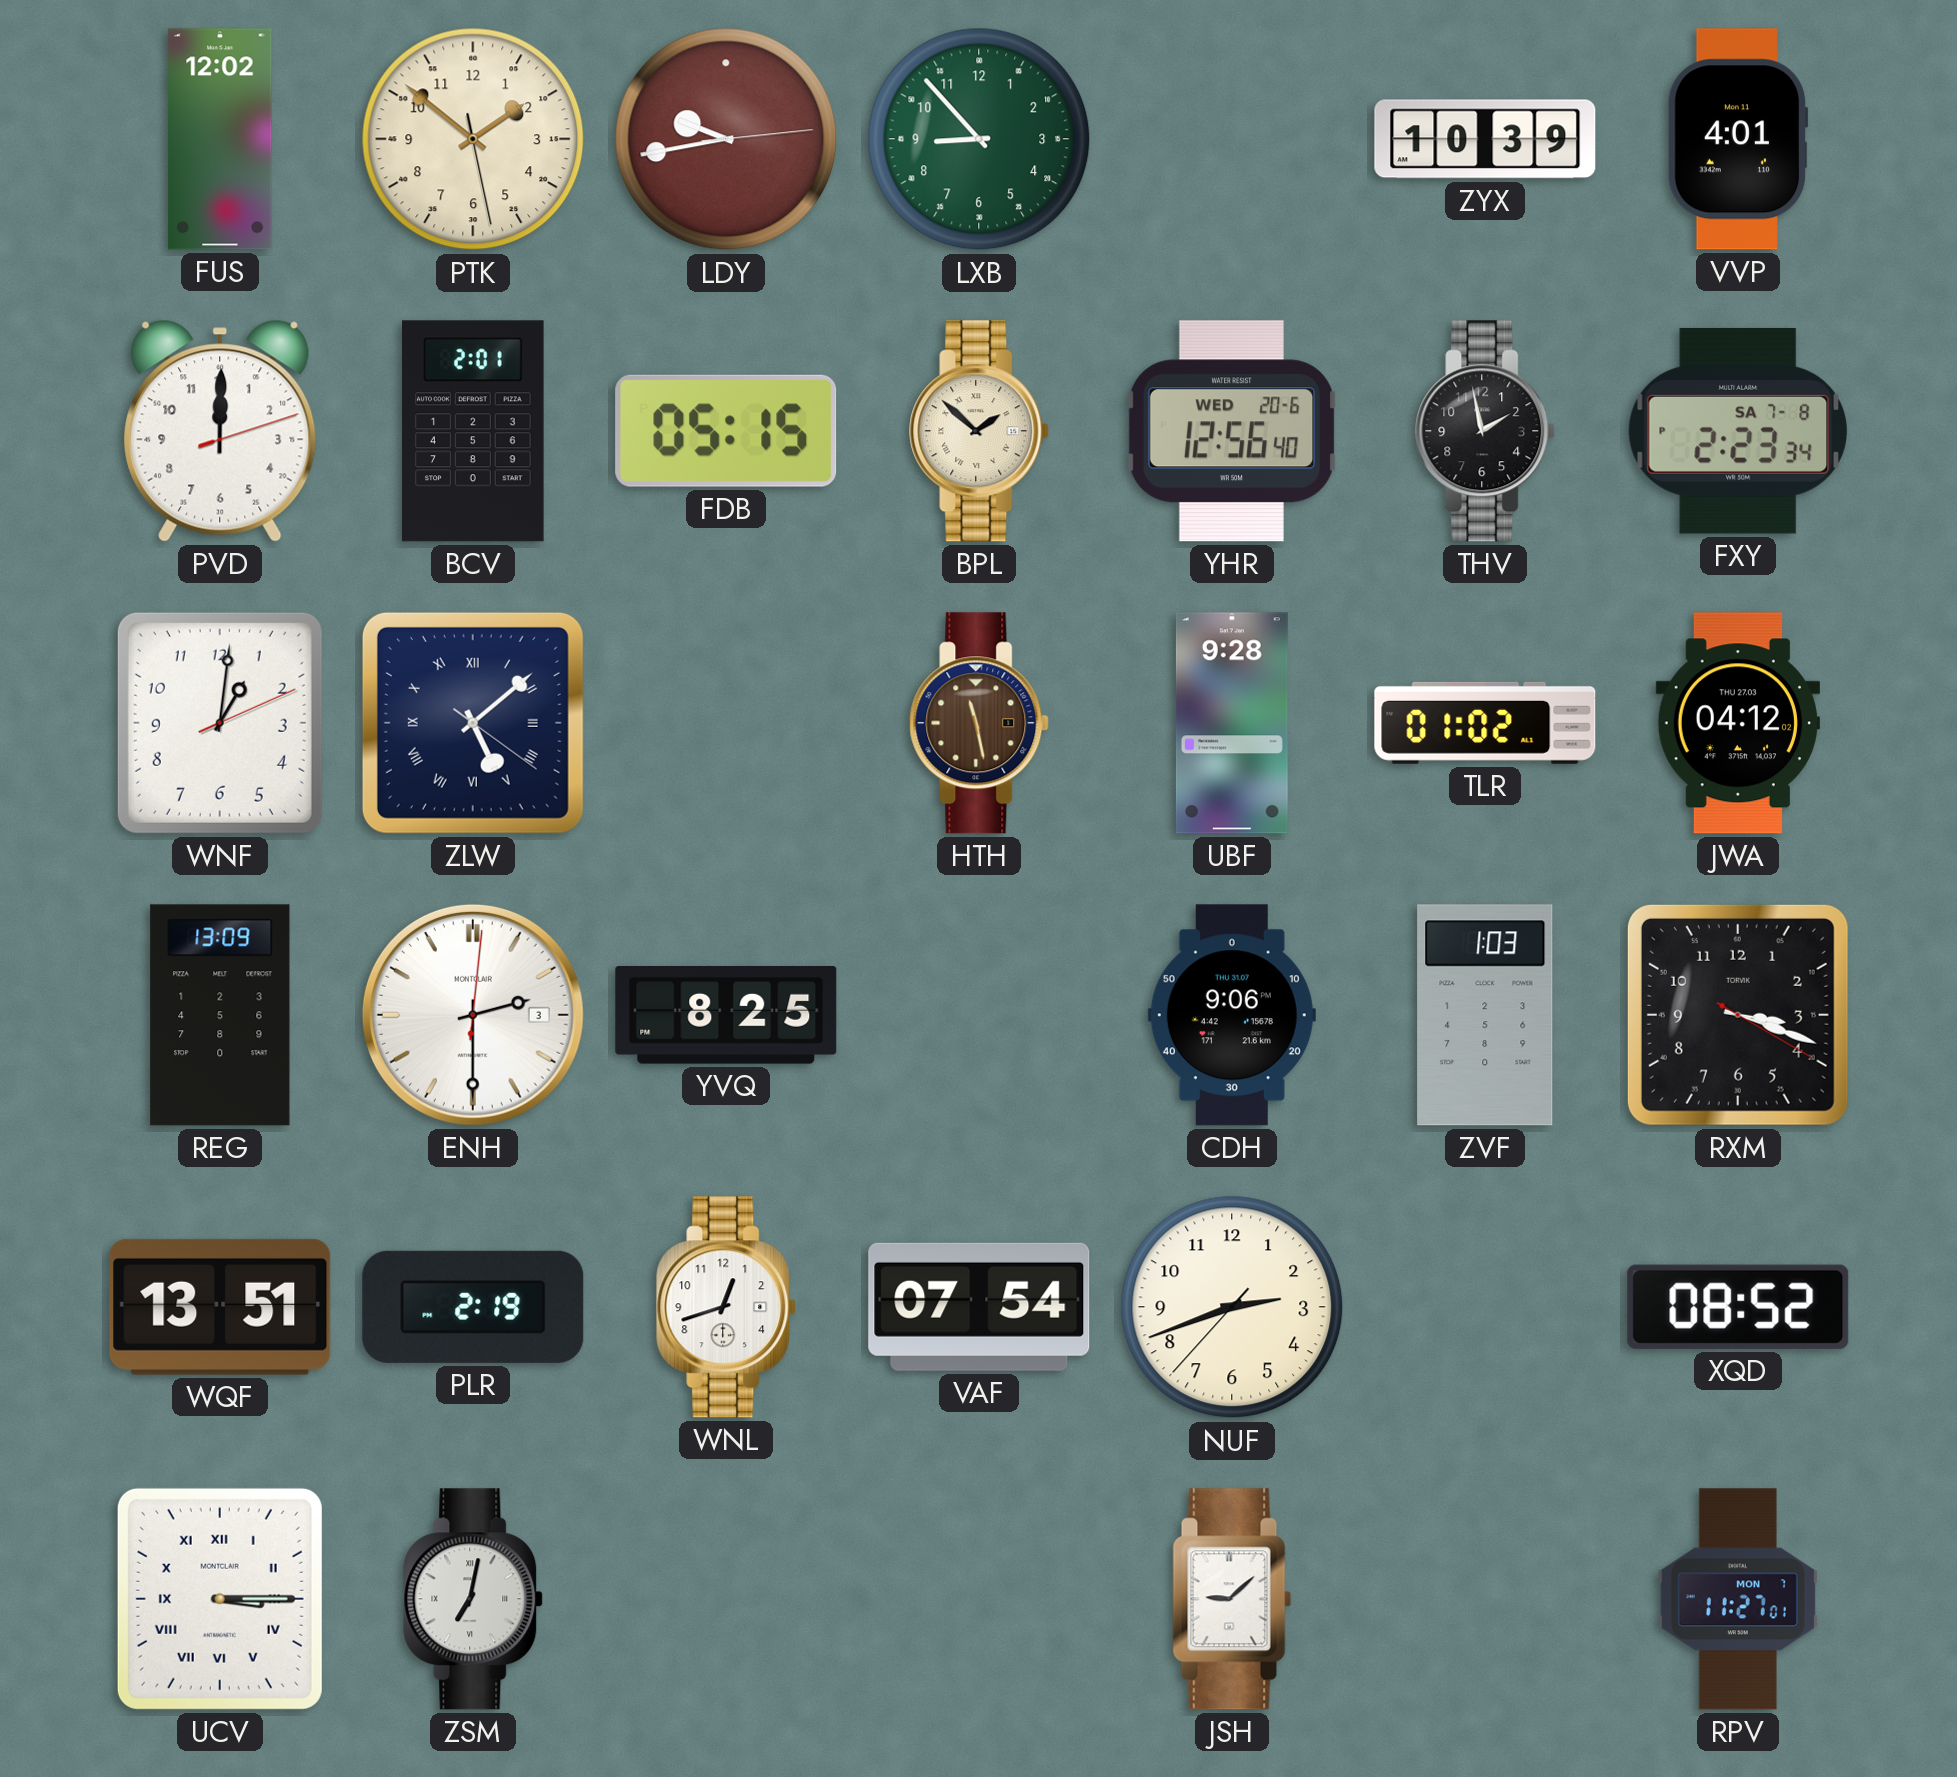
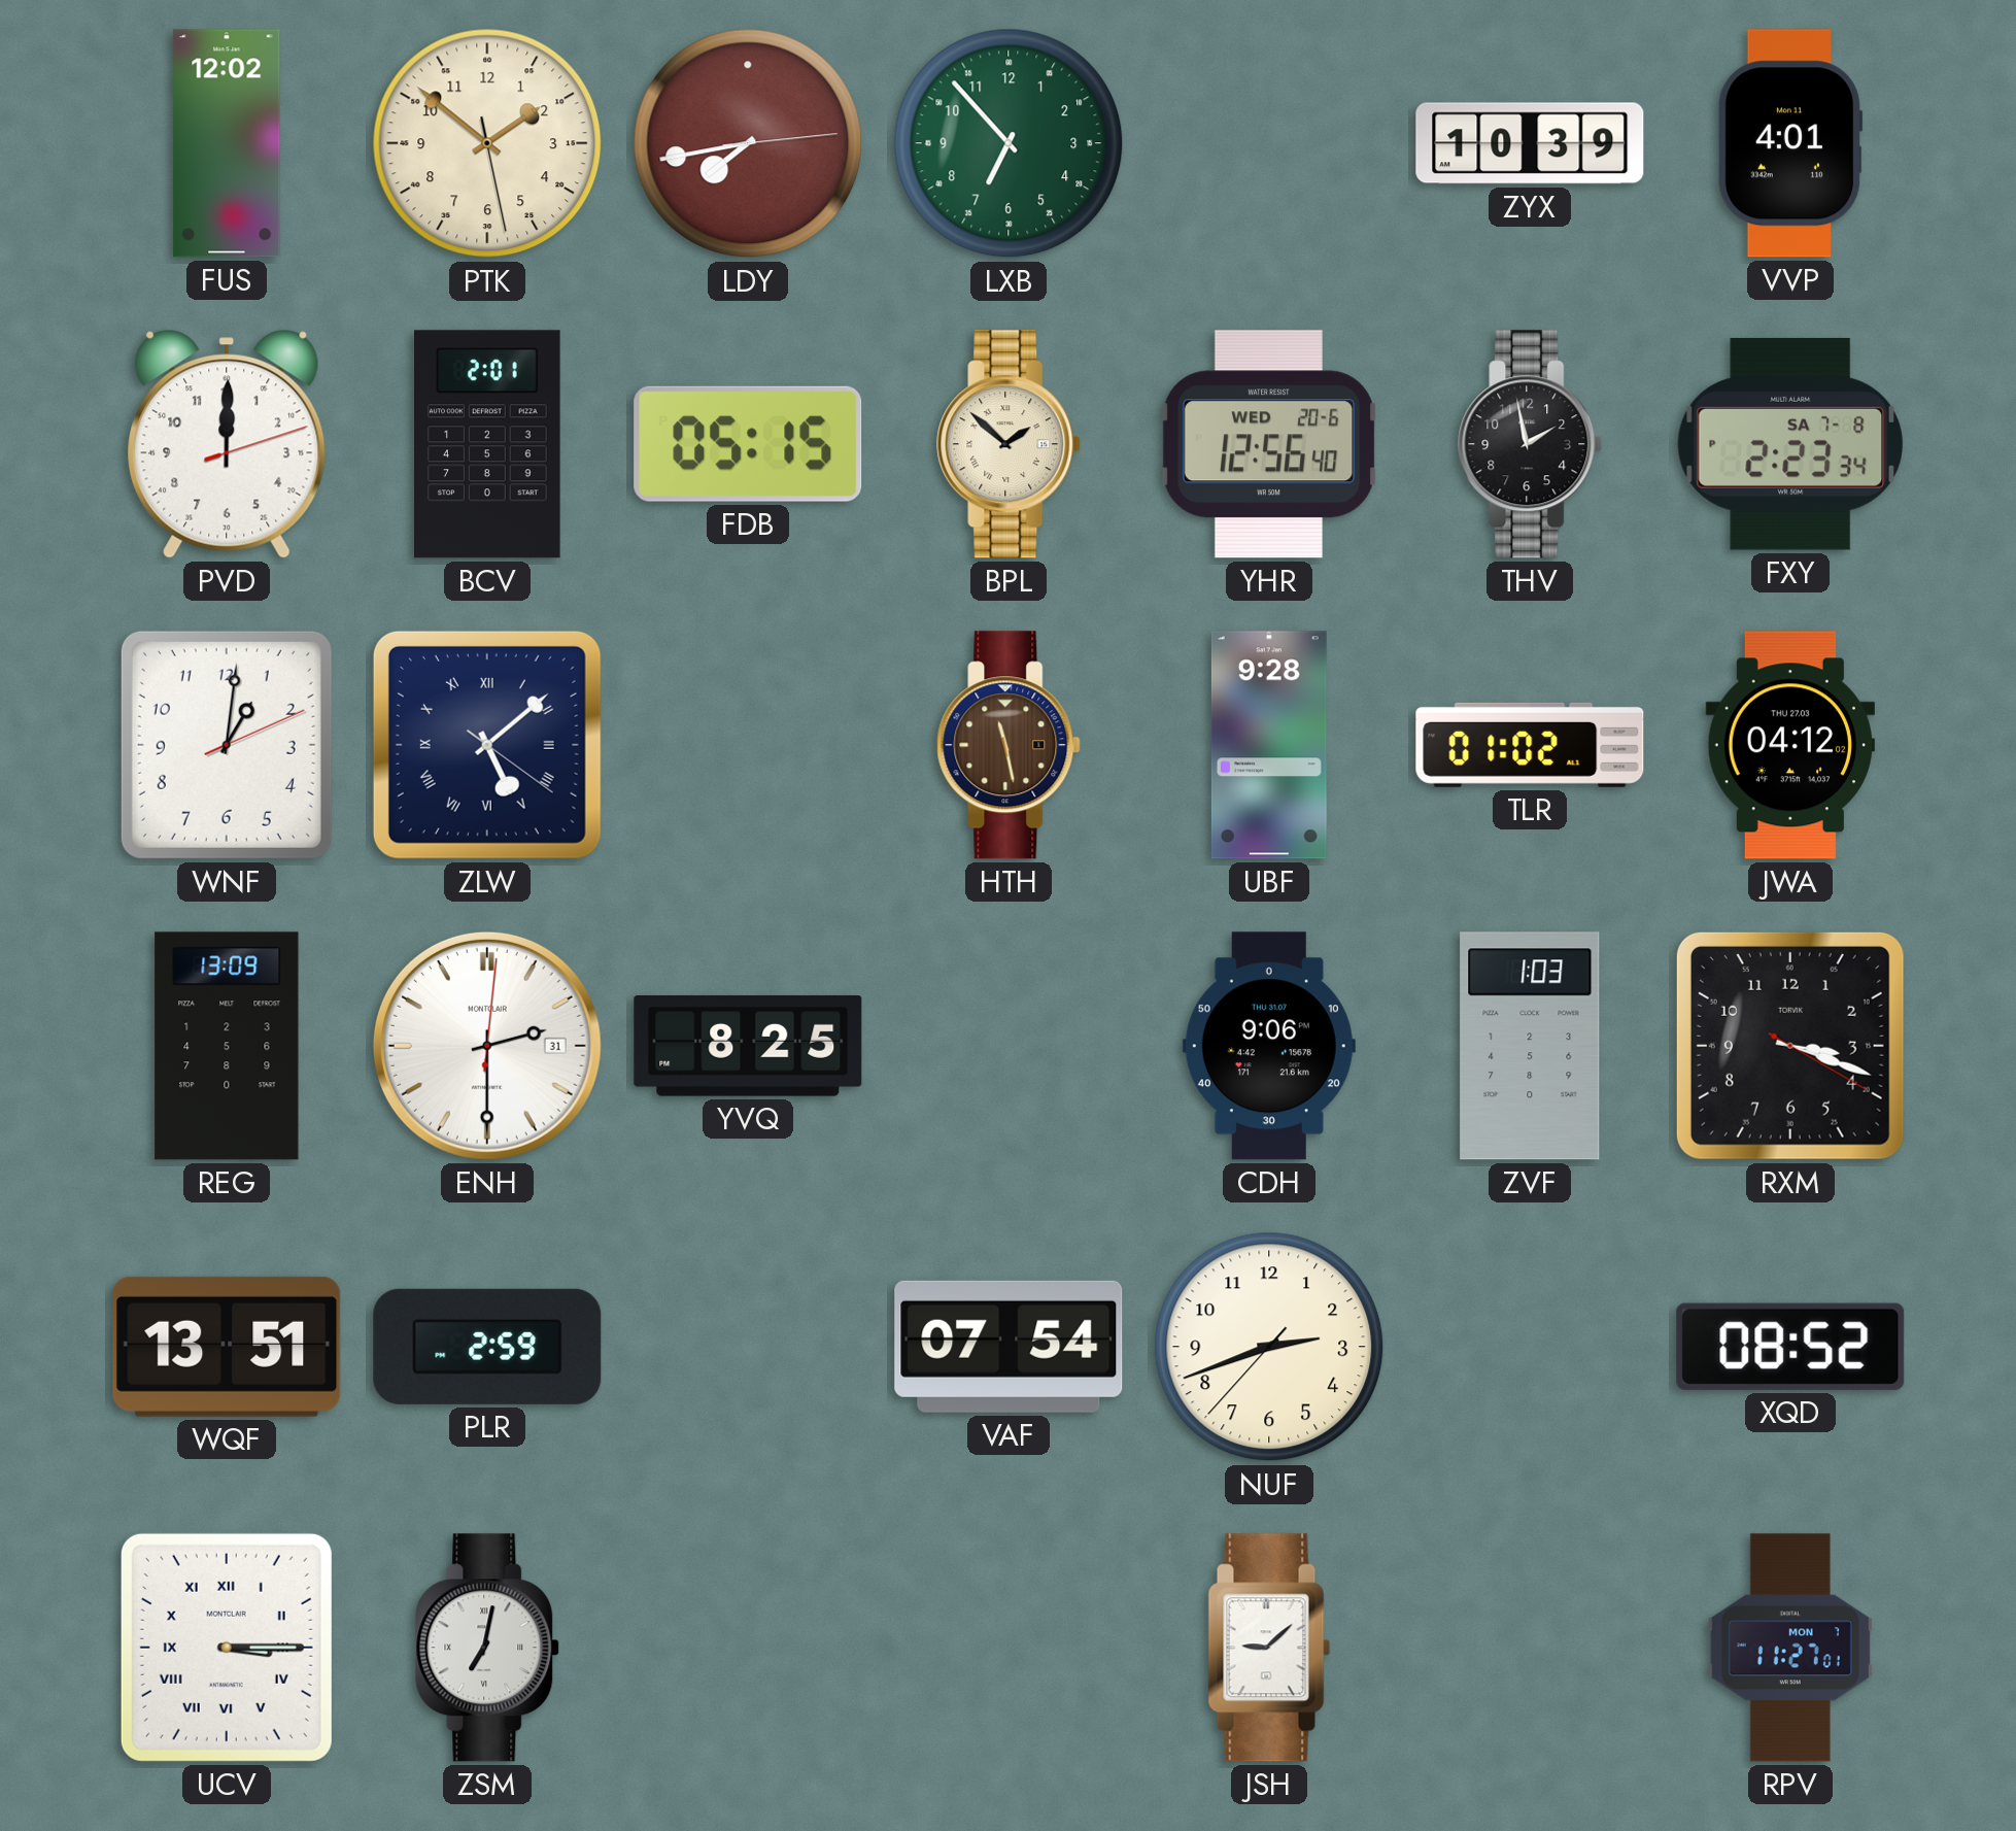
LDY: 9:43 -> 7:43
LXB: 8:53 -> 6:53
ENH date: 3 -> 31
PLR: 2:19 -> 2:59
WNL: 12:42 -> none
